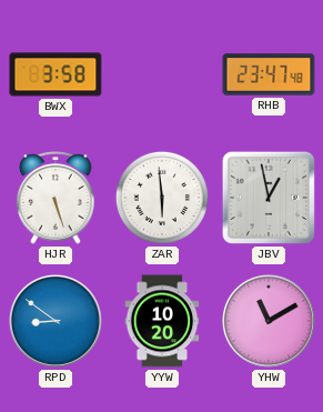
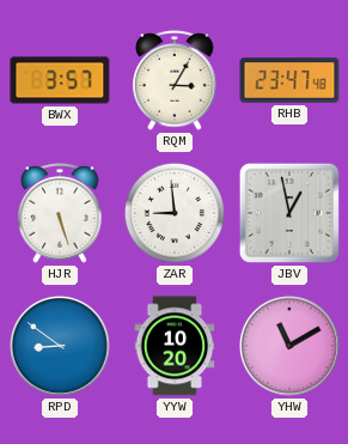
BWX: 3:58 -> 3:57
RQM: none -> 3:05
ZAR: 5:59 -> 8:59
